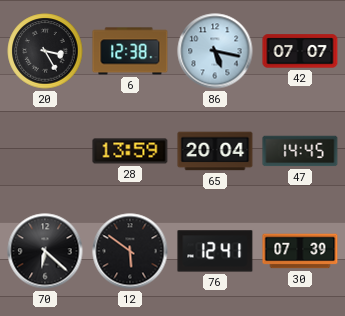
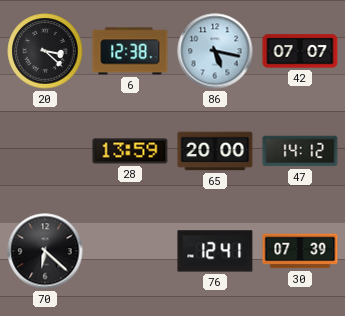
20: 3:25 -> 3:22
65: 20:04 -> 20:00
47: 14:45 -> 14:12
12: 5:51 -> none
